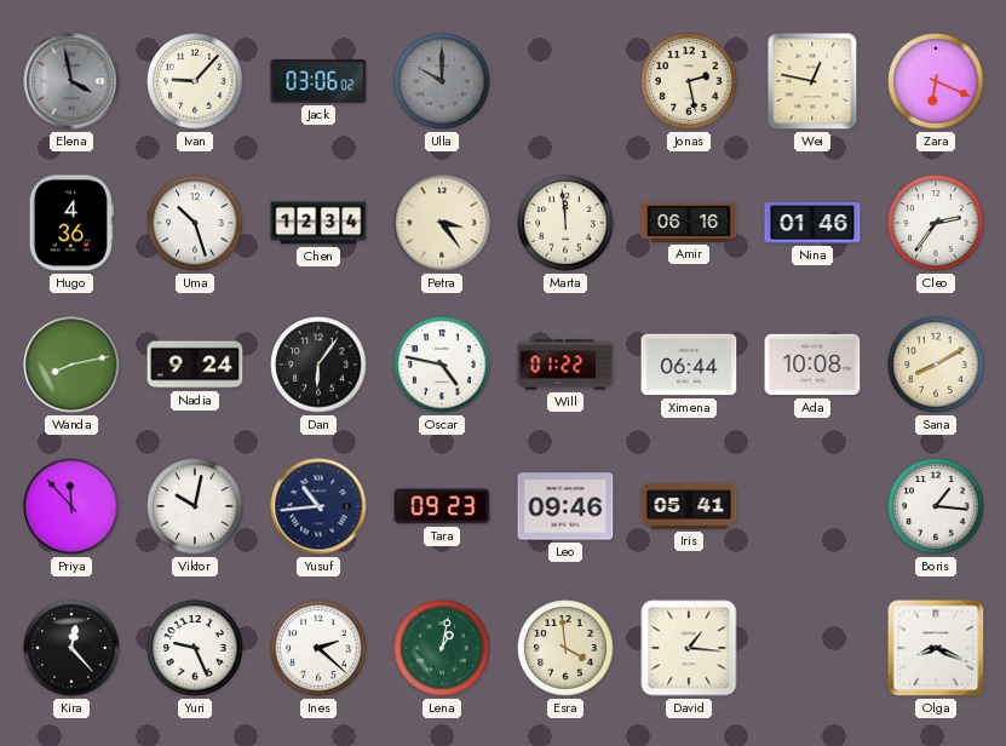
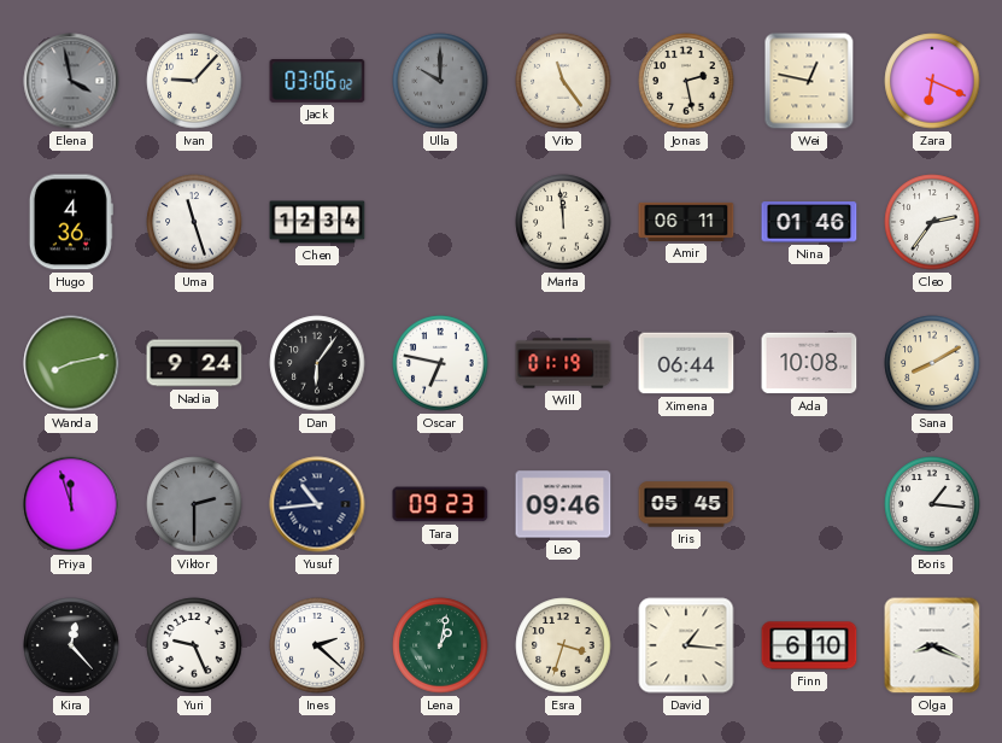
Vito: none -> 11:24
Uma: 10:27 -> 11:27
Petra: 3:24 -> none
Amir: 06:16 -> 06:11
Oscar: 4:47 -> 6:47
Will: 01:22 -> 01:19
Priya: 11:53 -> 11:57
Viktor: 10:02 -> 2:30
Viktor dial: white -> grey
Iris: 05:41 -> 05:45
Esra: 3:59 -> 3:33
Finn: none -> 6:10
